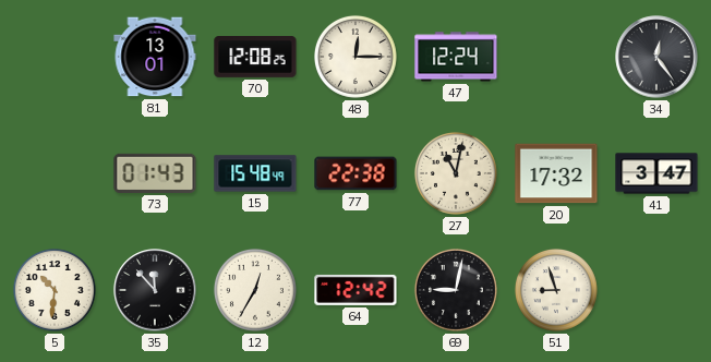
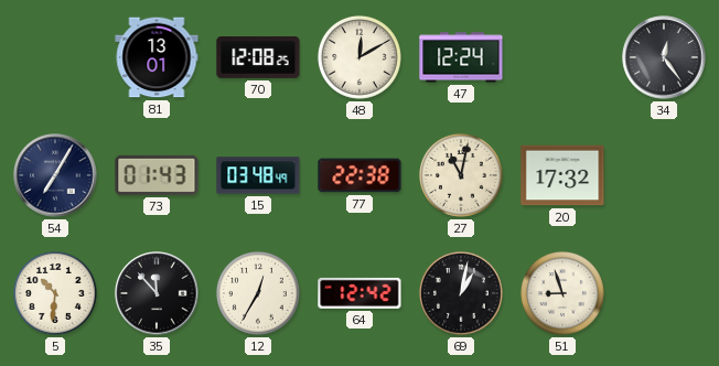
48: 12:15 -> 12:10
54: none -> 7:05
15: 15:48 -> 03:48
41: 3:47 -> none
69: 9:02 -> 1:02
